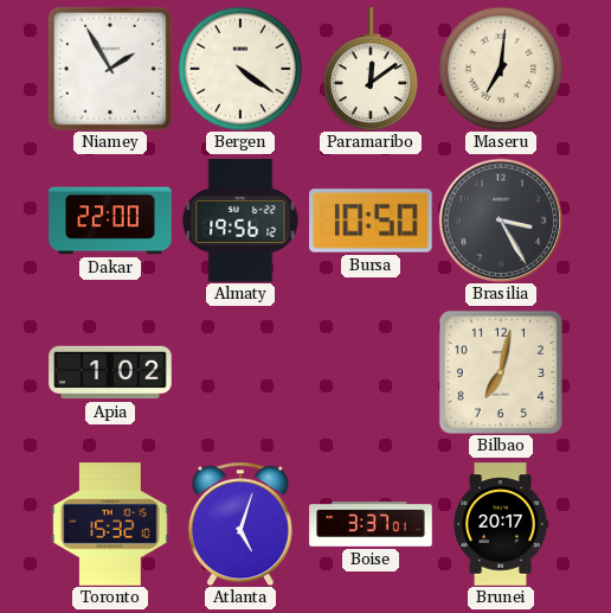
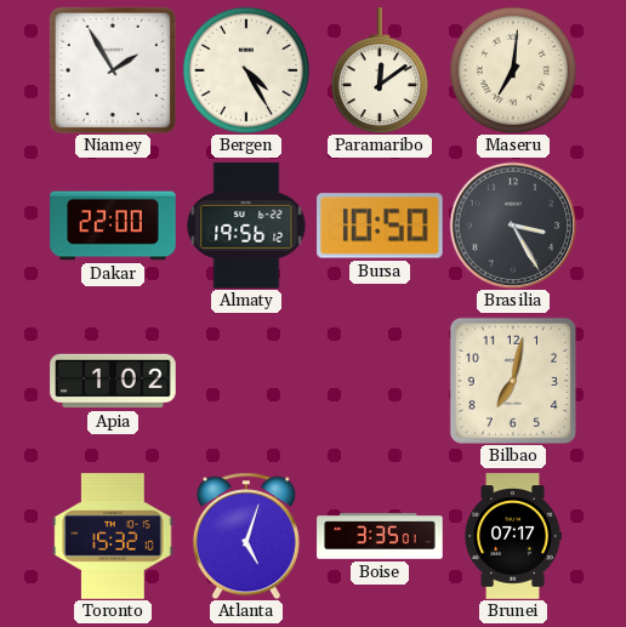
Bergen: 4:21 -> 4:25
Boise: 3:37 -> 3:35
Brunei: 20:17 -> 07:17
